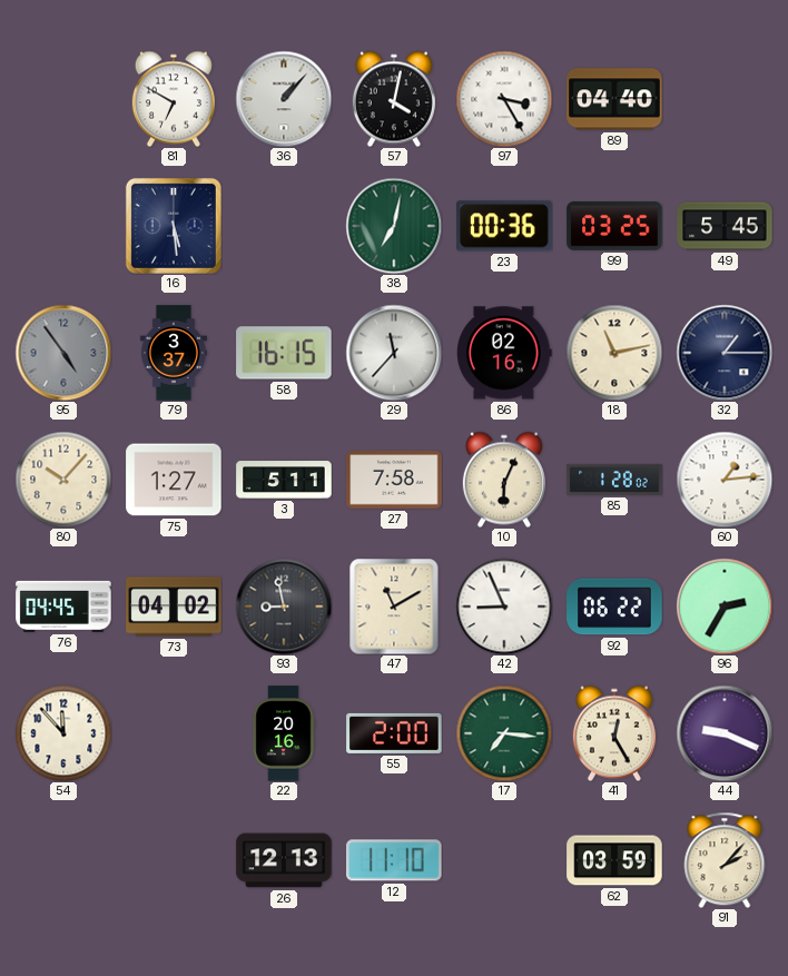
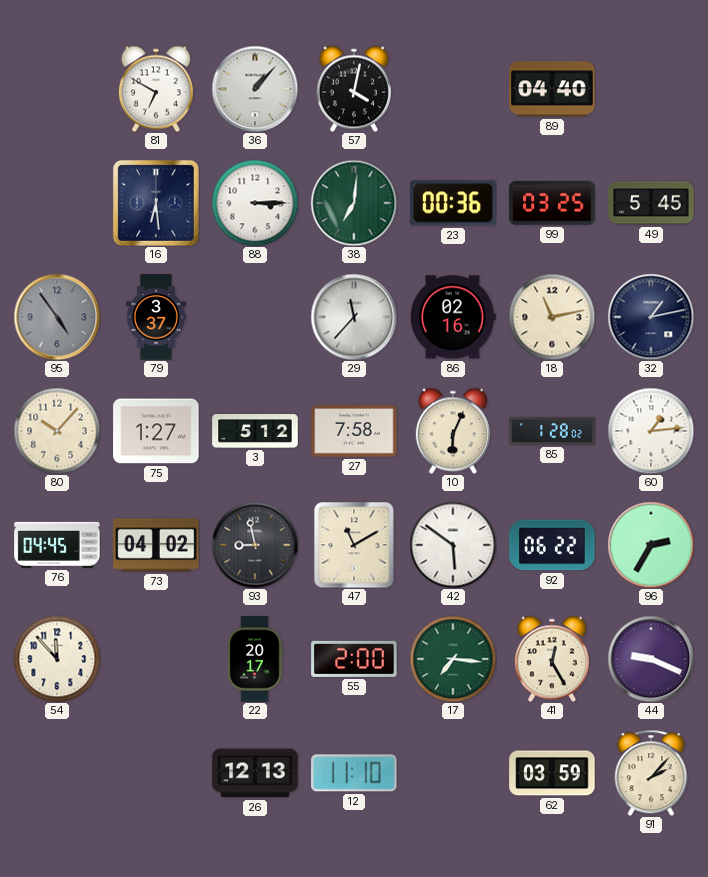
97: 3:25 -> none
16: 5:29 -> 6:29
88: none -> 3:15
38: 7:02 -> 7:01
58: 16:15 -> none
32: 1:15 -> 1:13
3: 5:11 -> 5:12
42: 8:56 -> 5:51
22: 20:16 -> 20:17
